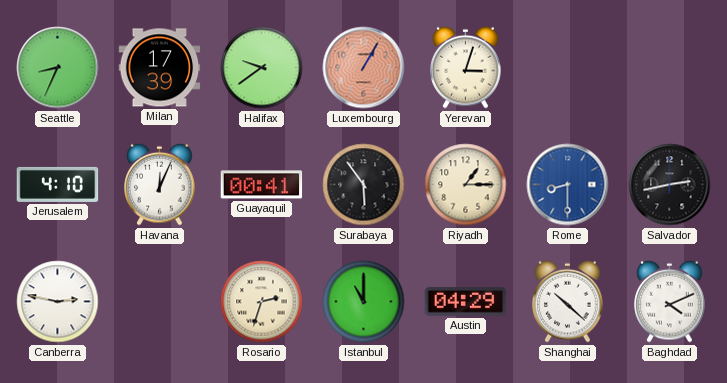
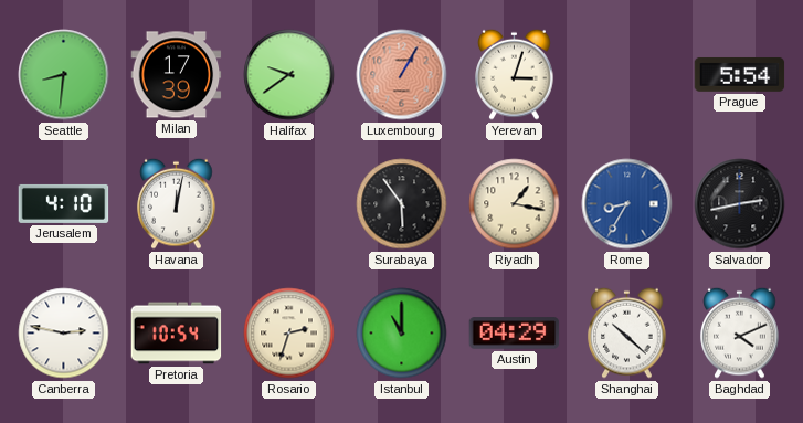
Seattle: 8:34 -> 8:31
Prague: none -> 5:54
Havana: 12:04 -> 12:02
Guayaquil: 00:41 -> none
Riyadh: 1:15 -> 1:17
Rome: 8:30 -> 8:35
Pretoria: none -> 10:54
